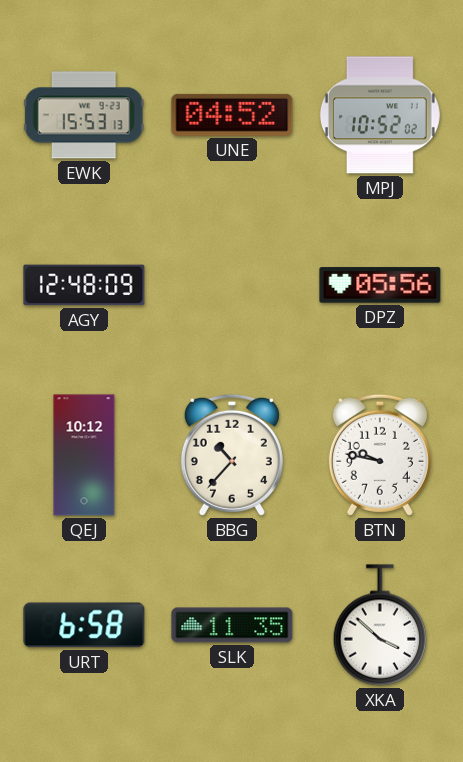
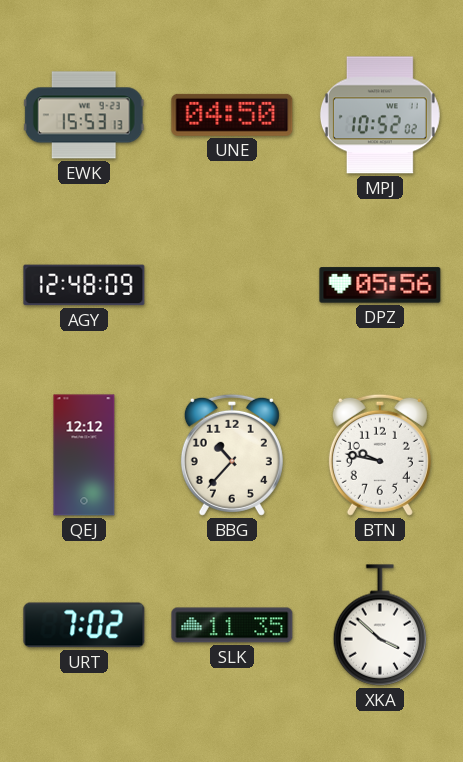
UNE: 04:52 -> 04:50
QEJ: 10:12 -> 12:12
URT: 6:58 -> 7:02
